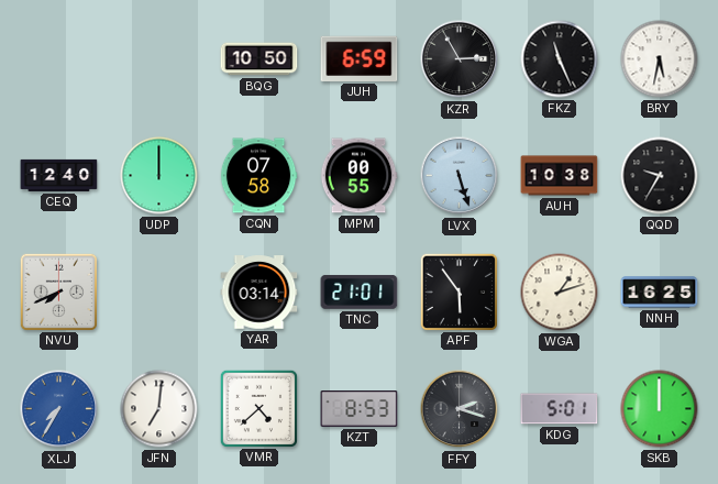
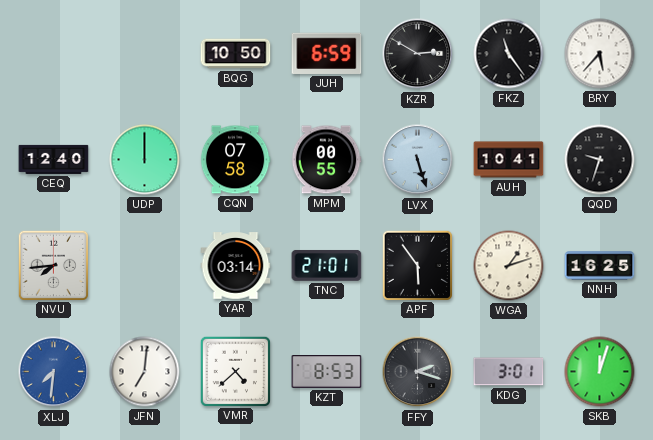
KZR: 2:55 -> 2:50
FKZ: 11:26 -> 11:24
BRY: 5:32 -> 5:37
AUH: 10:38 -> 10:41
QQD: 9:35 -> 9:33
NVU: 7:41 -> 7:44
XLJ: 7:35 -> 7:31
KDG: 5:01 -> 3:01
SKB: 12:00 -> 12:03
